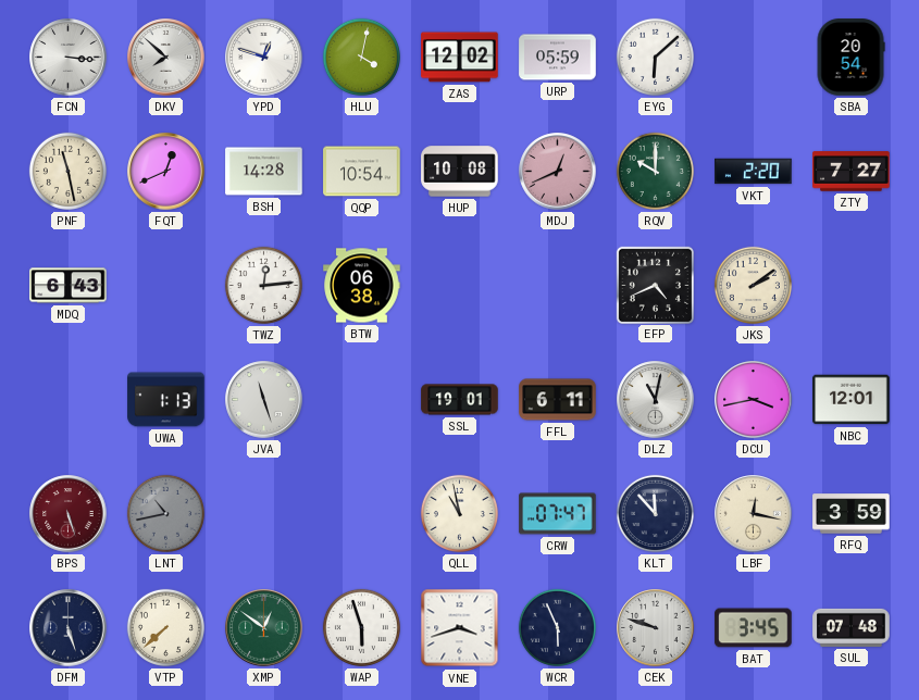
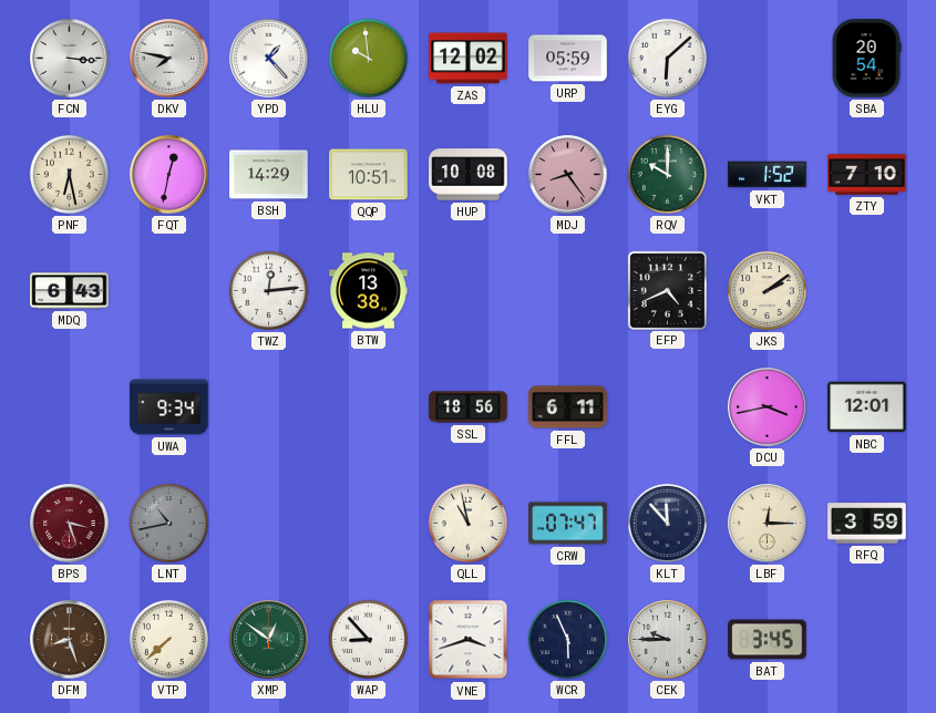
DKV: 7:52 -> 7:47
YPD: 12:48 -> 1:23
HLU: 4:02 -> 9:59
PNF: 11:28 -> 6:28
FQT: 12:41 -> 12:32
BSH: 14:28 -> 14:29
QQP: 10:54 -> 10:51
MDJ: 12:41 -> 8:24
VKT: 2:20 -> 1:52
ZTY: 7:27 -> 7:10
BTW: 06:38 -> 13:38
UWA: 1:13 -> 9:34
JVA: 11:27 -> none
SSL: 19:01 -> 18:56
DLZ: 11:02 -> none
BPS: 5:27 -> 3:27
LBF: 12:17 -> 12:15
DFM: 5:27 -> 8:27
DFM dial: navy -> brown
WAP: 5:57 -> 8:53
CEK: 9:48 -> 9:45
SUL: 07:48 -> none
